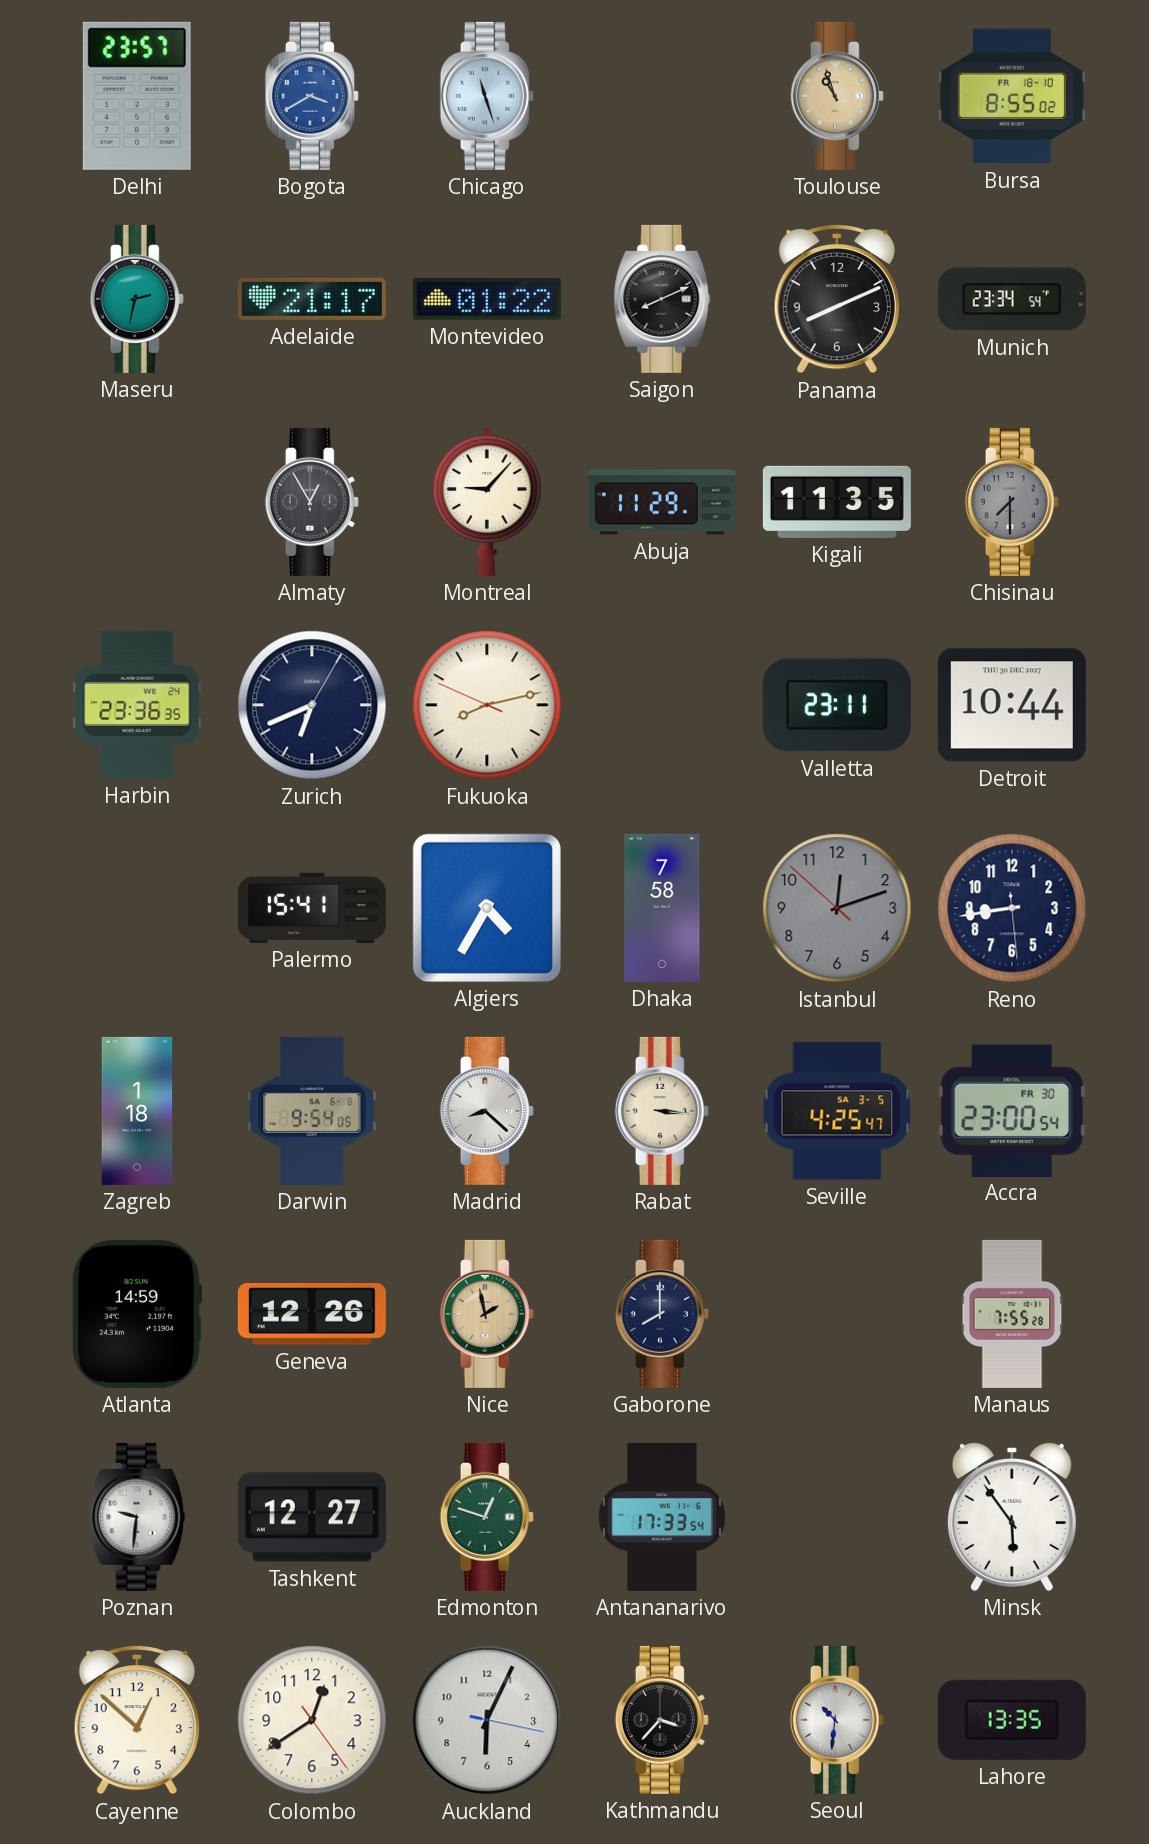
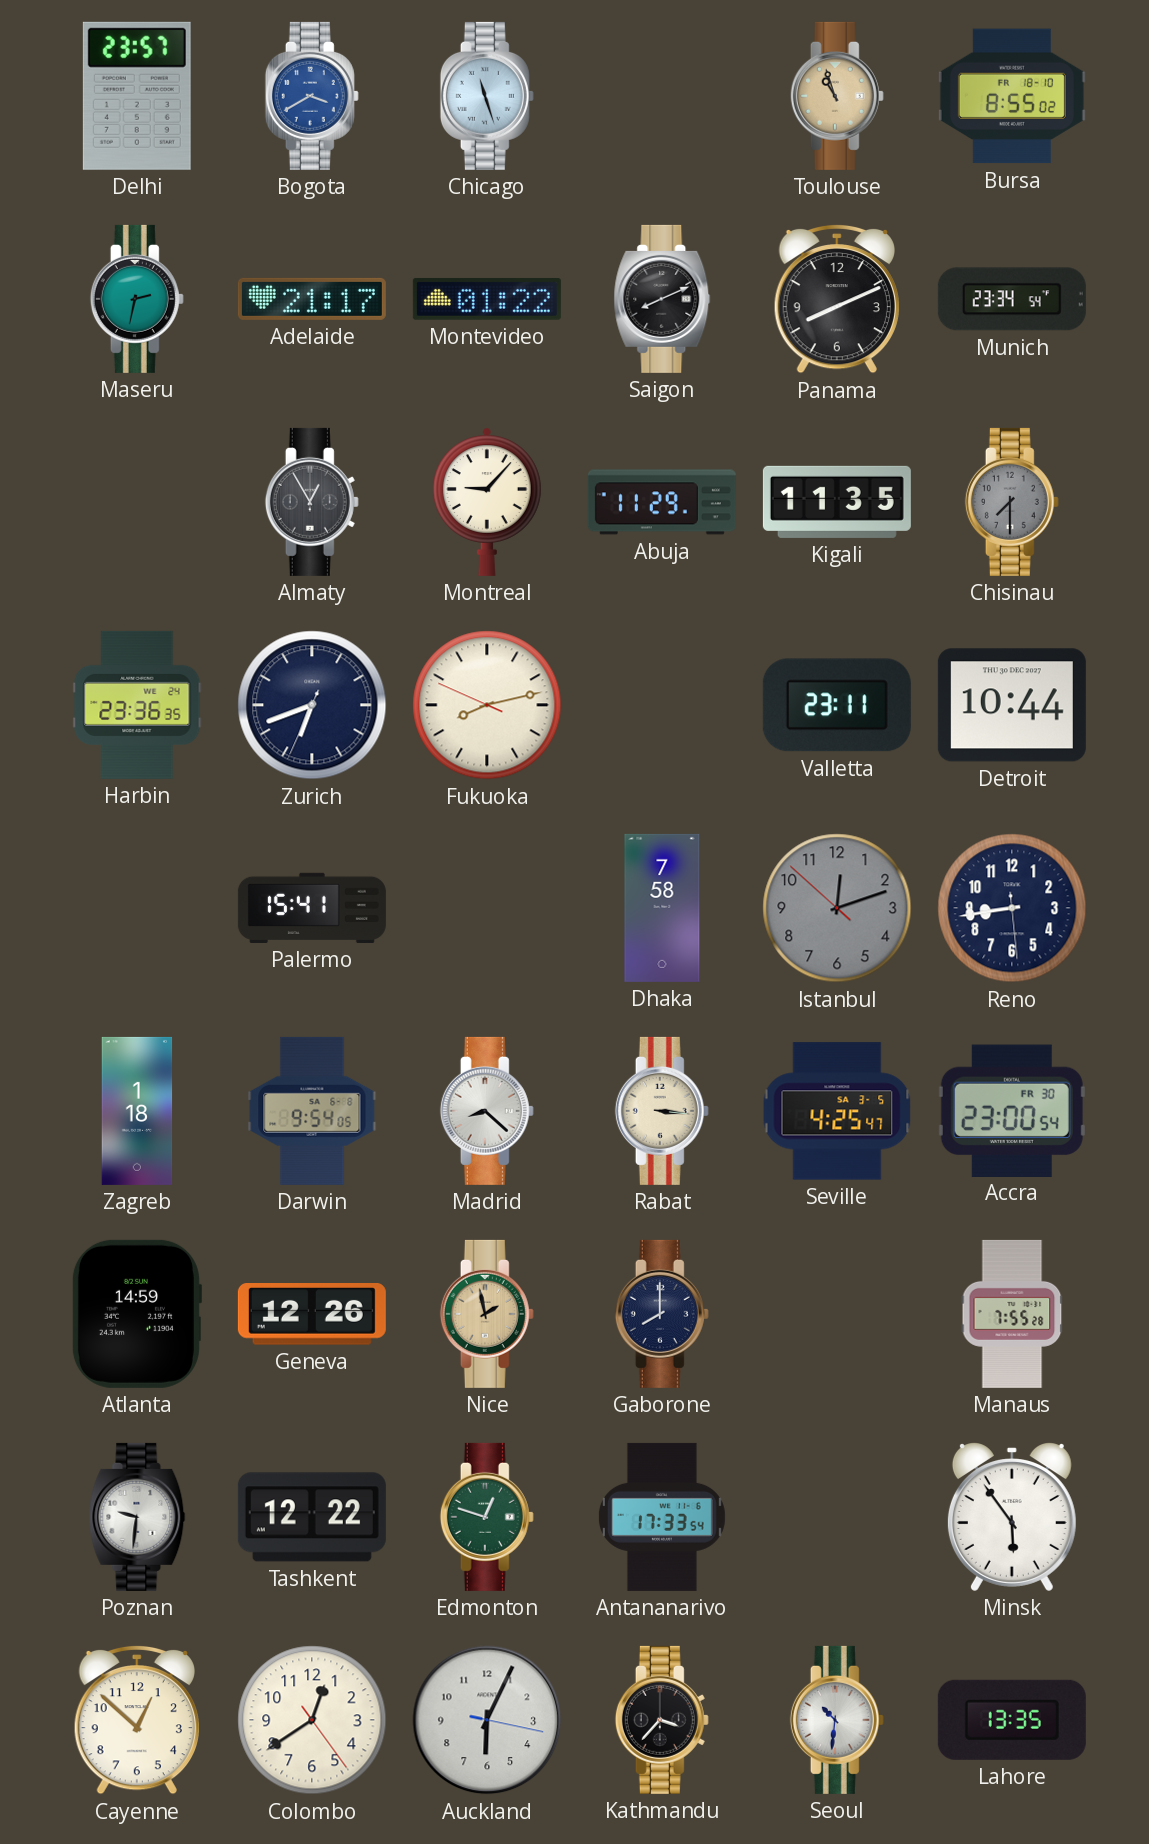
Zurich: 6:41:05 -> 6:41:34
Algiers: 4:35 -> none
Tashkent: 12:27 -> 12:22
